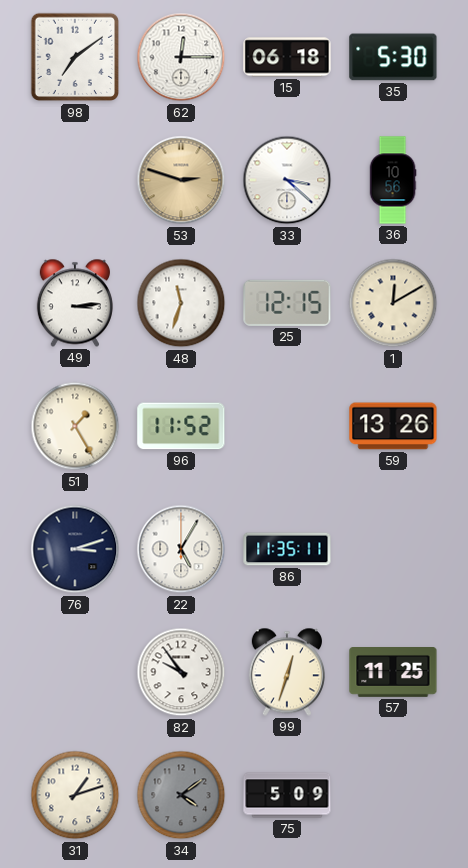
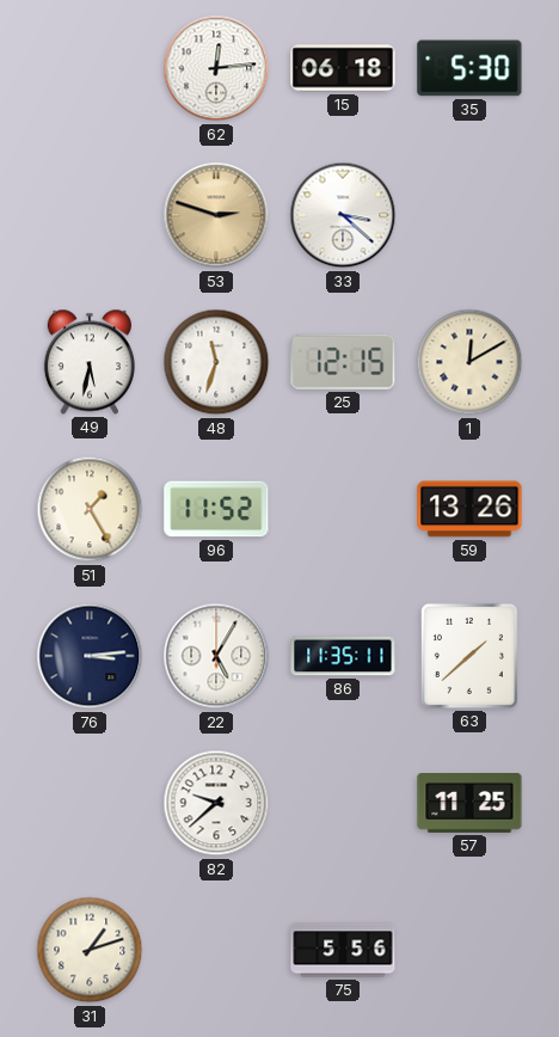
98: 7:09 -> none
62: 12:15 -> 12:14
36: 10:56 -> none
49: 3:14 -> 5:32
76: 3:12 -> 3:14
63: none -> 1:38
82: 9:54 -> 9:38
99: 12:33 -> none
34: 4:09 -> none
75: 5:09 -> 5:56
